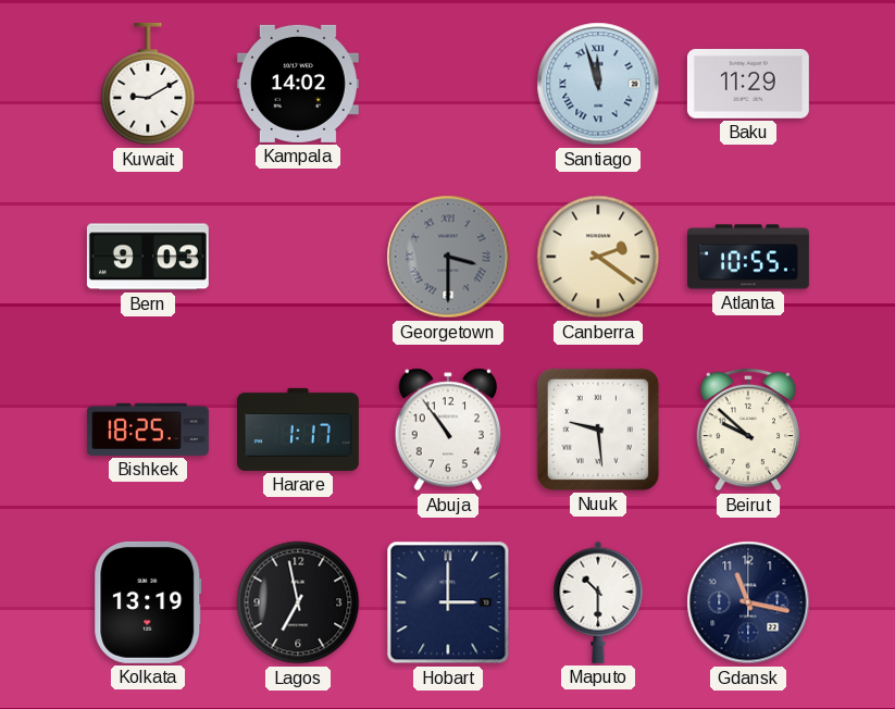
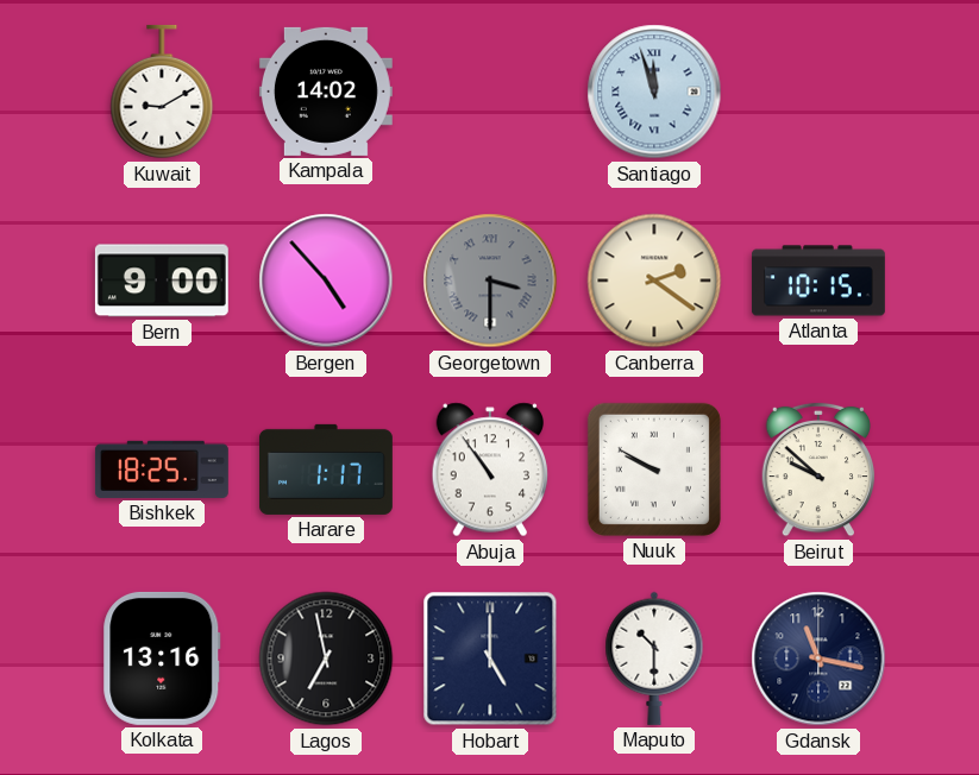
Baku: 11:29 -> none
Bern: 9:03 -> 9:00
Bergen: none -> 4:53
Atlanta: 10:55 -> 10:15
Nuuk: 9:29 -> 9:50
Kolkata: 13:19 -> 13:16
Hobart: 3:00 -> 5:00
